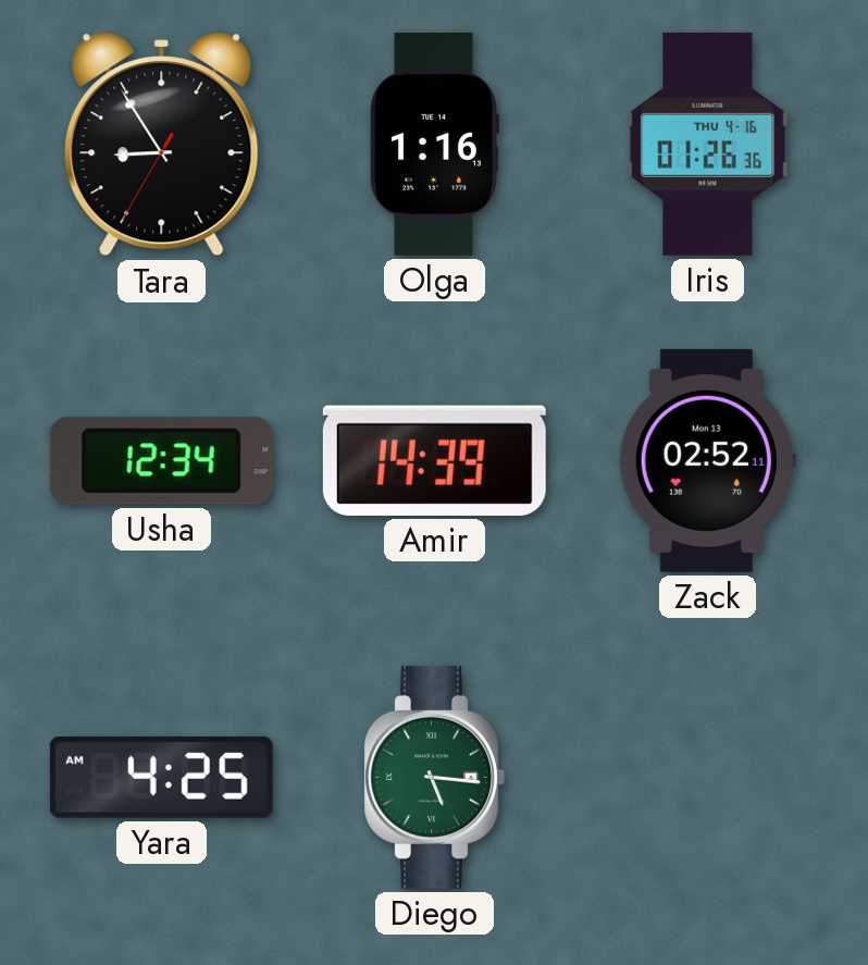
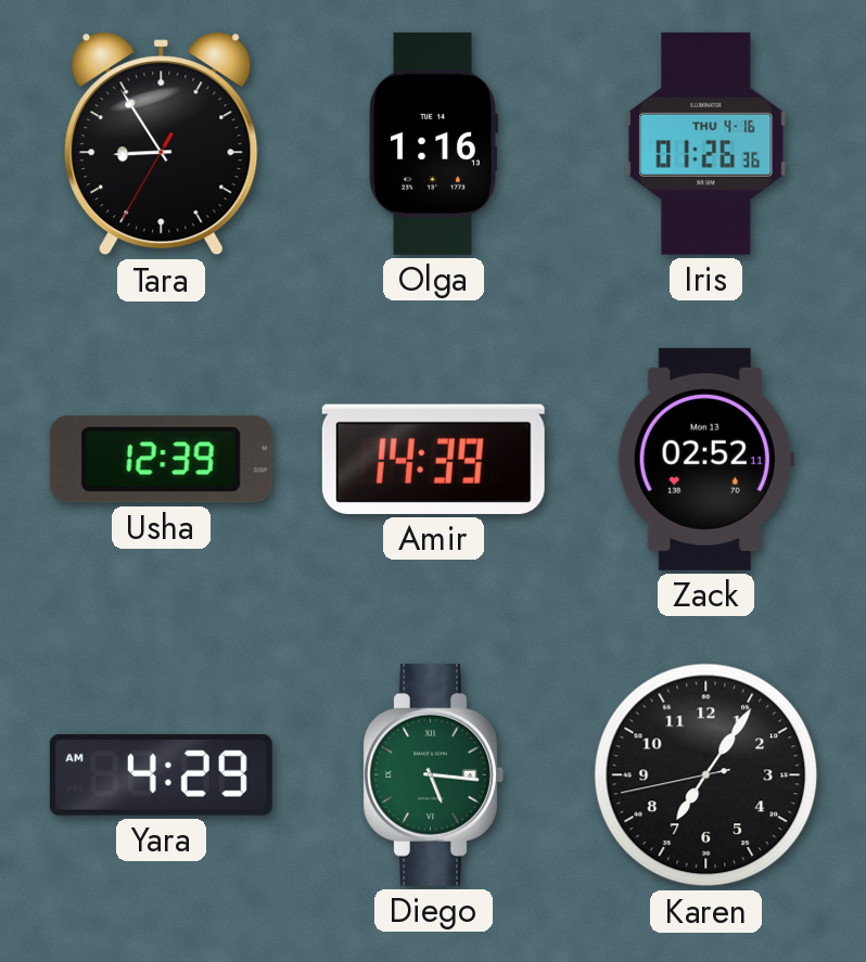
Usha: 12:34 -> 12:39
Yara: 4:25 -> 4:29
Karen: none -> 7:05
